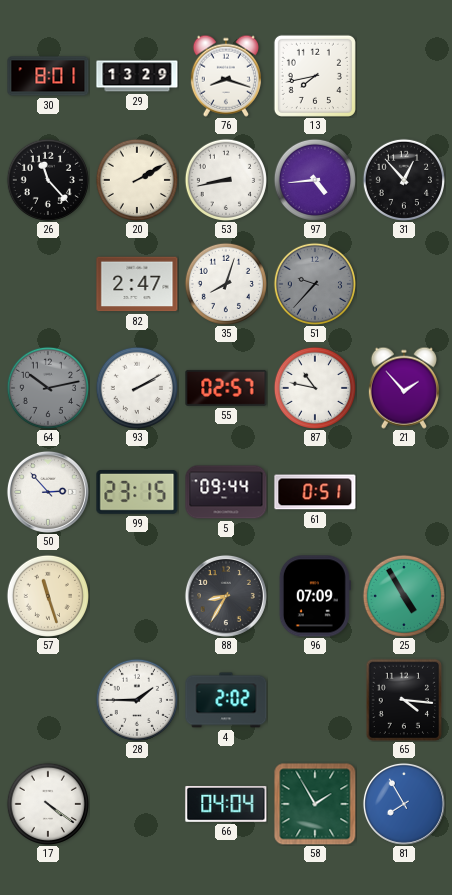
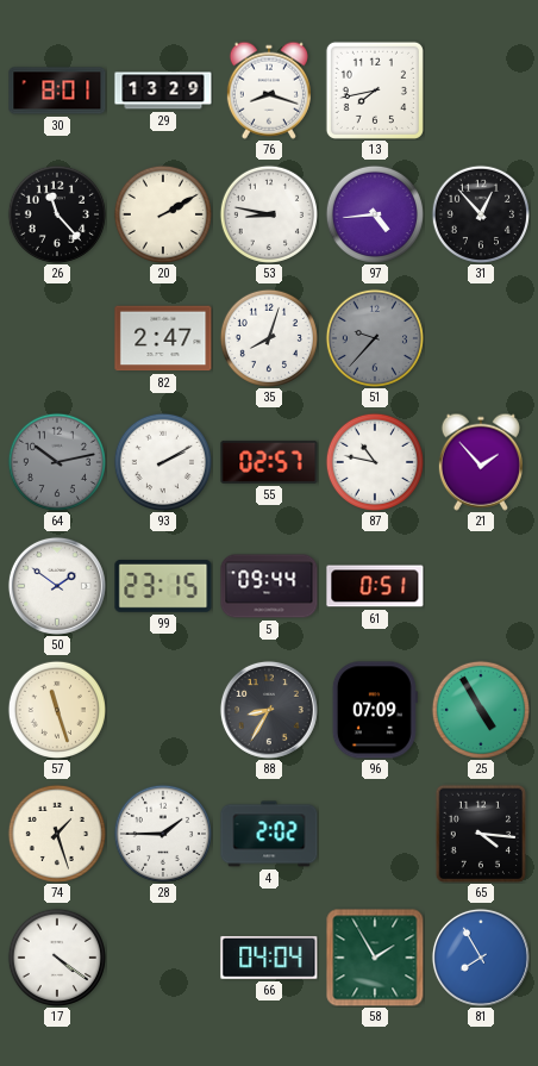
53: 8:43 -> 8:47
50: 2:53 -> 1:51
74: none -> 1:27
